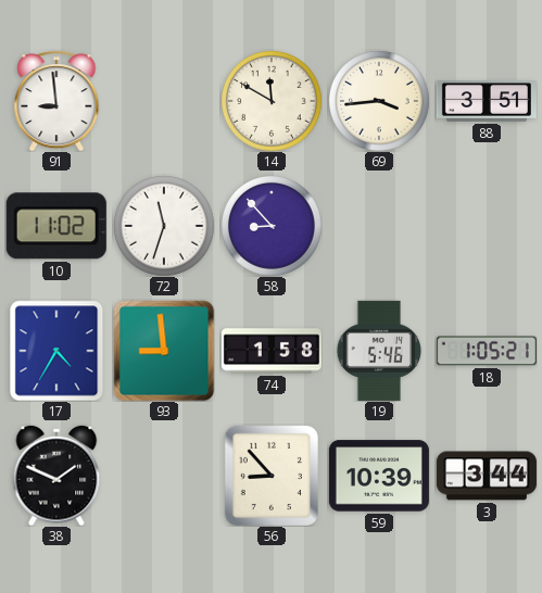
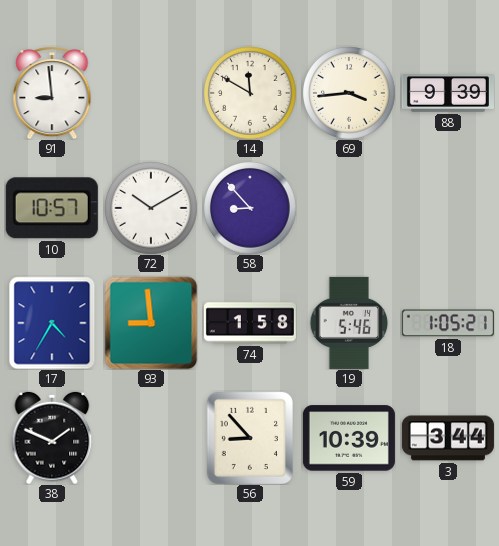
88: 3:51 -> 9:39
10: 11:02 -> 10:57
72: 11:33 -> 10:10
